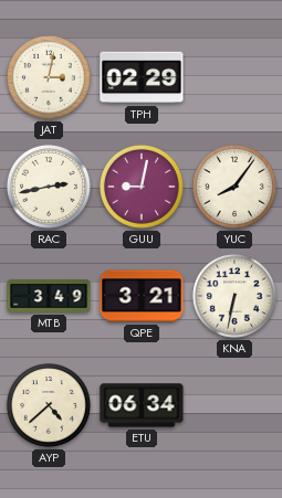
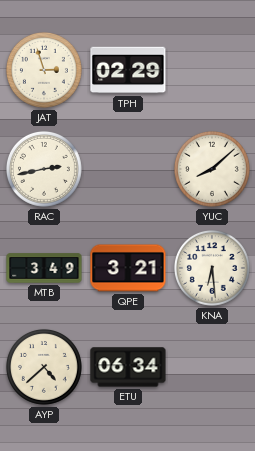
JAT: 3:02 -> 2:57
GUU: 9:02 -> none
YUC: 8:06 -> 8:08
KNA: 6:32 -> 6:29
